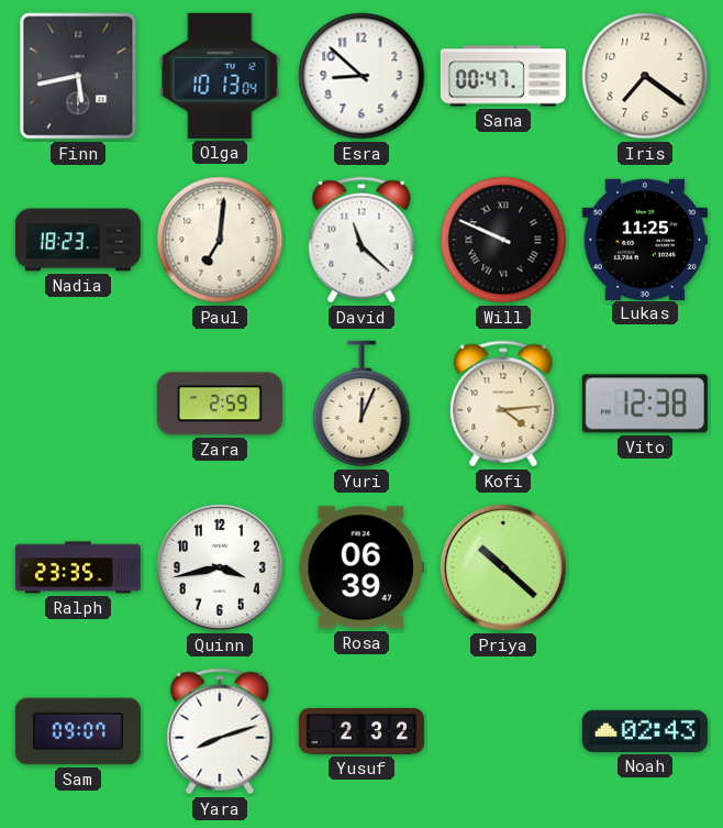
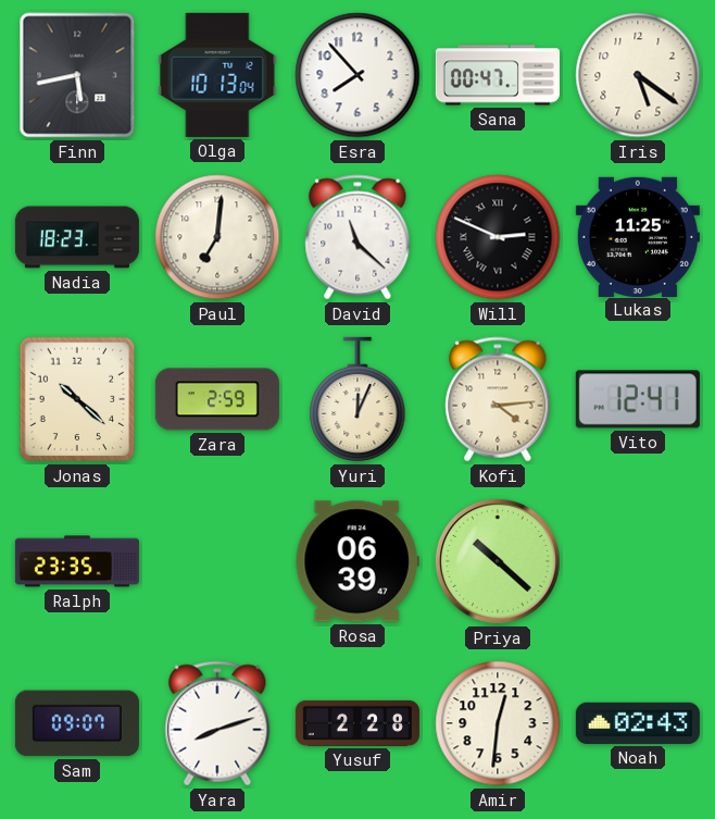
Esra: 8:52 -> 7:53
Iris: 7:21 -> 5:21
Will: 9:49 -> 2:49
Jonas: none -> 10:22
Vito: 12:38 -> 12:41
Quinn: 3:43 -> none
Yusuf: 2:32 -> 2:28
Amir: none -> 12:31
